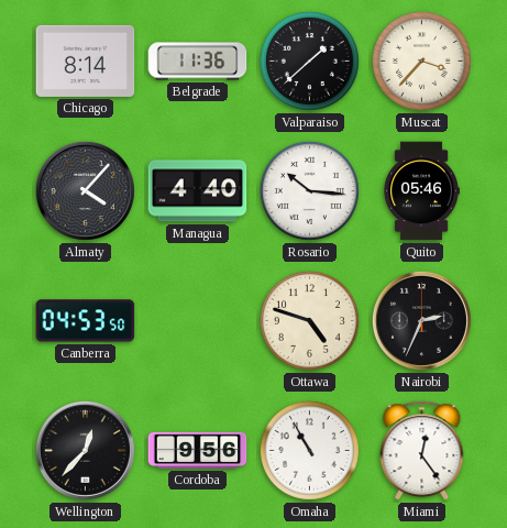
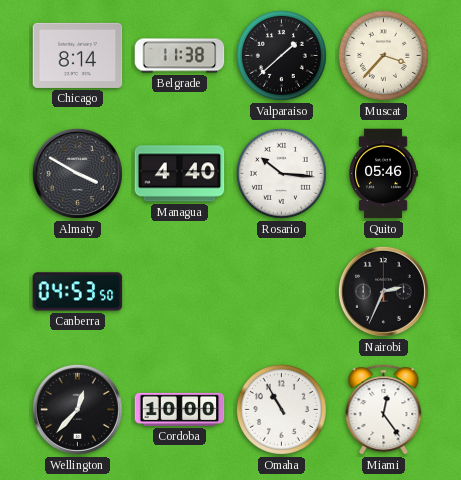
Belgrade: 11:36 -> 11:38
Almaty: 4:07 -> 3:50
Ottawa: 4:48 -> none
Cordoba: 9:56 -> 10:00
